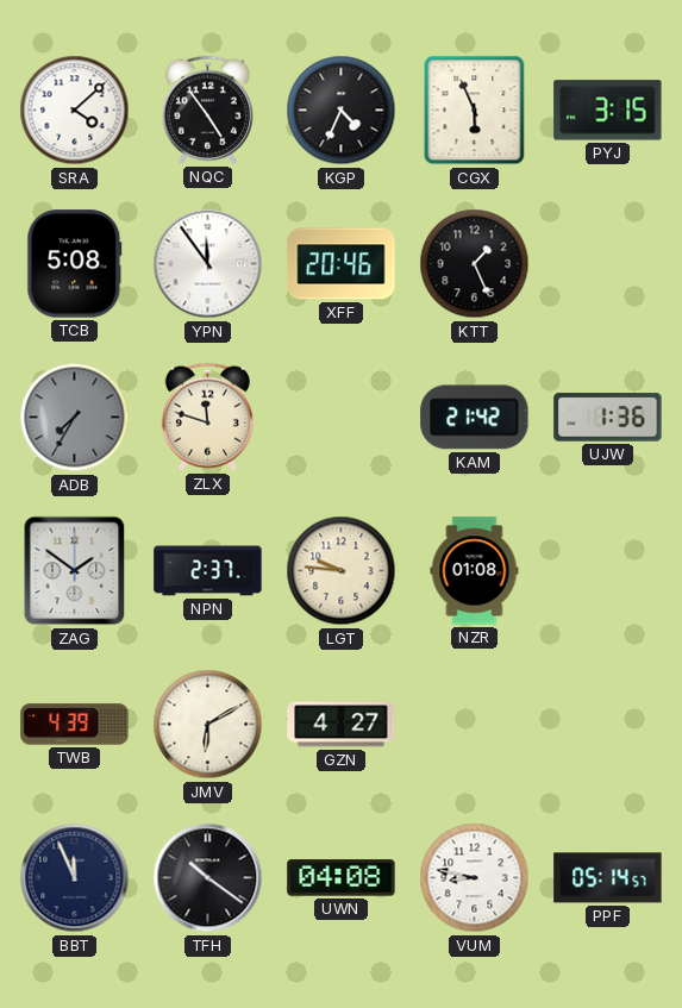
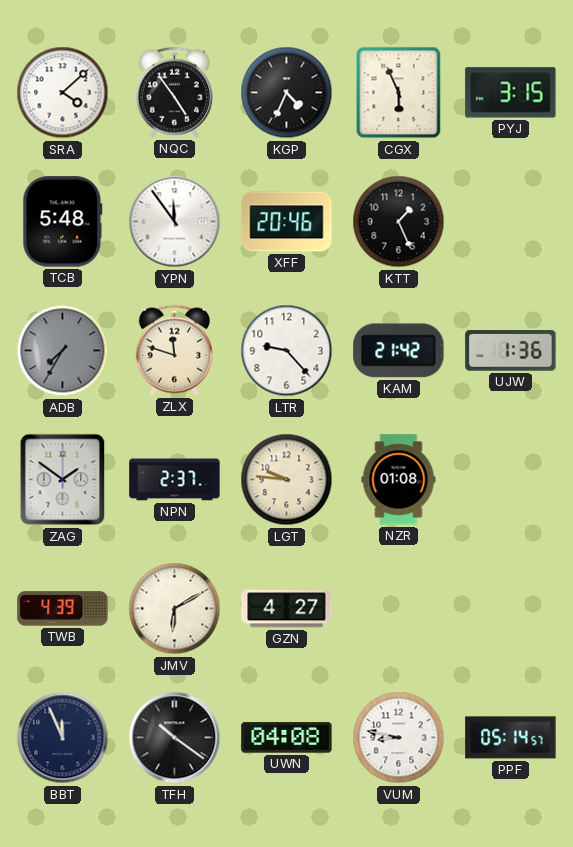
TCB: 5:08 -> 5:48
LTR: none -> 9:23
